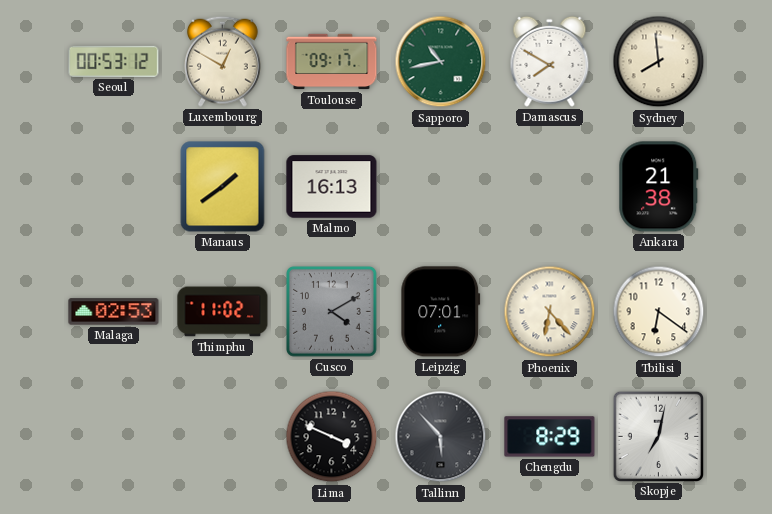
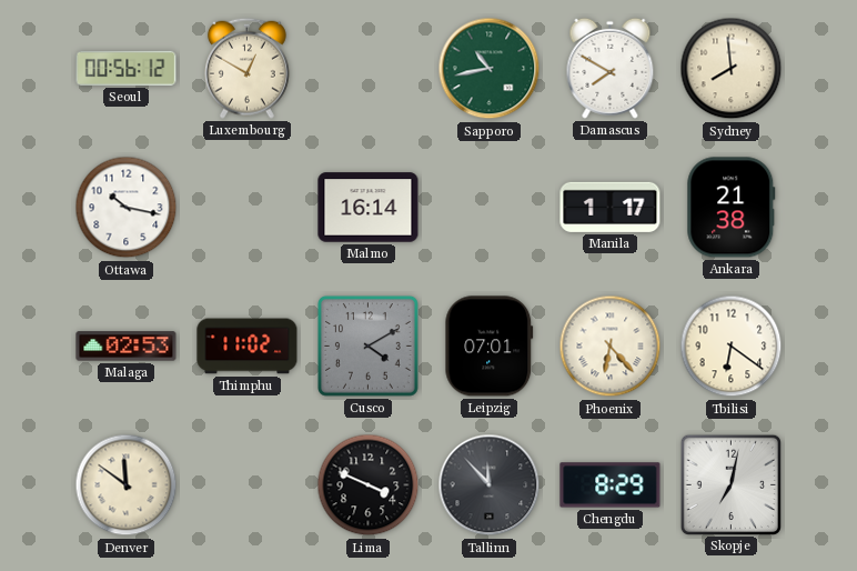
Seoul: 00:53 -> 00:56
Toulouse: 09:17 -> none
Ottawa: none -> 10:17
Manaus: 1:39 -> none
Malmo: 16:13 -> 16:14
Manila: none -> 1:17
Denver: none -> 11:51
Tallinn: 5:53 -> 11:53
